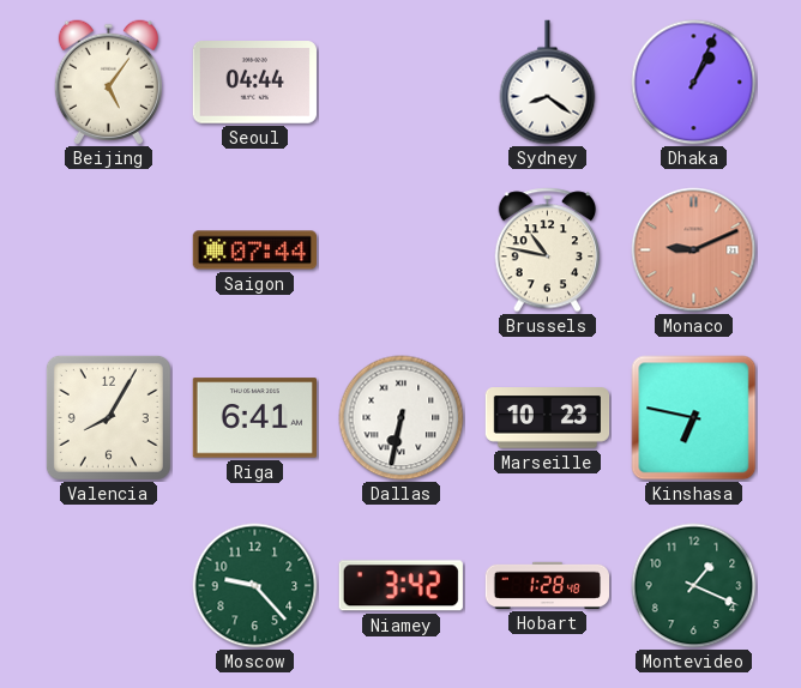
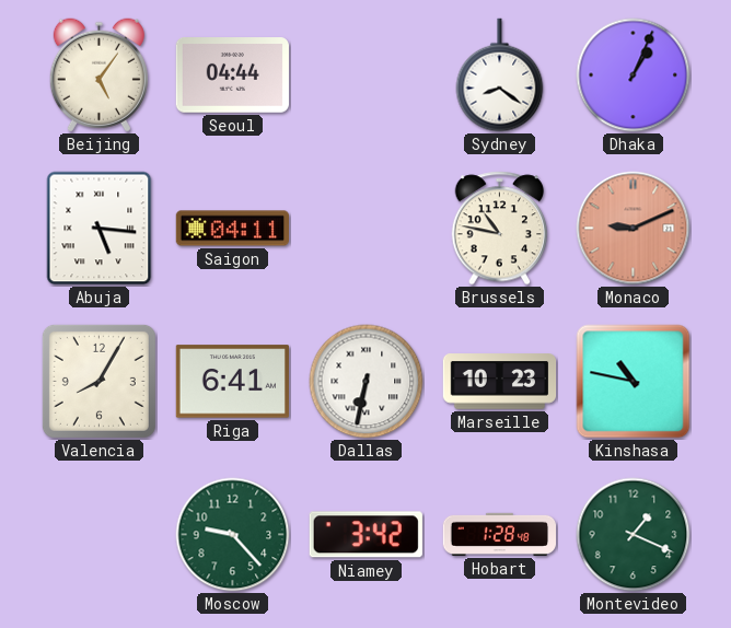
Abuja: none -> 5:16
Saigon: 07:44 -> 04:11
Kinshasa: 6:47 -> 10:47
